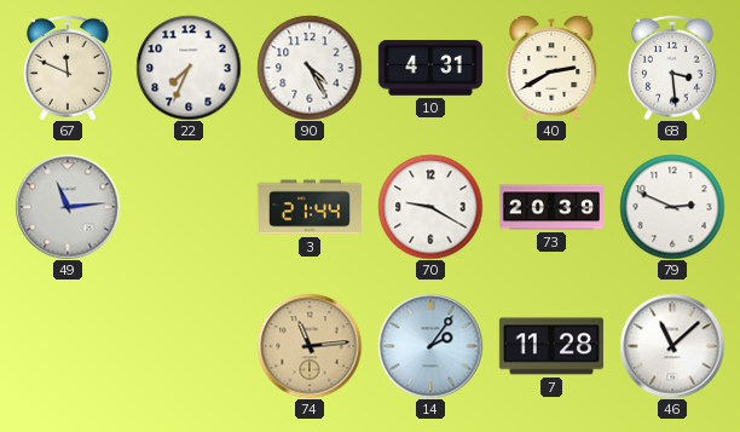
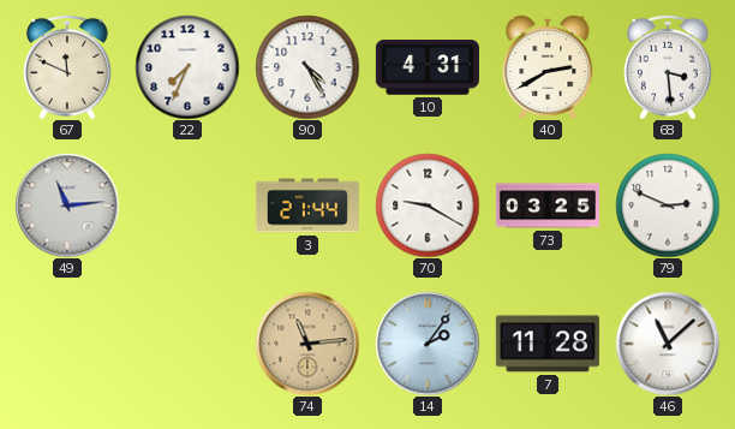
73: 20:39 -> 03:25
